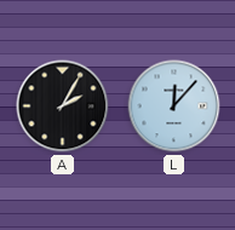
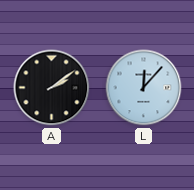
A: 2:05 -> 2:09
